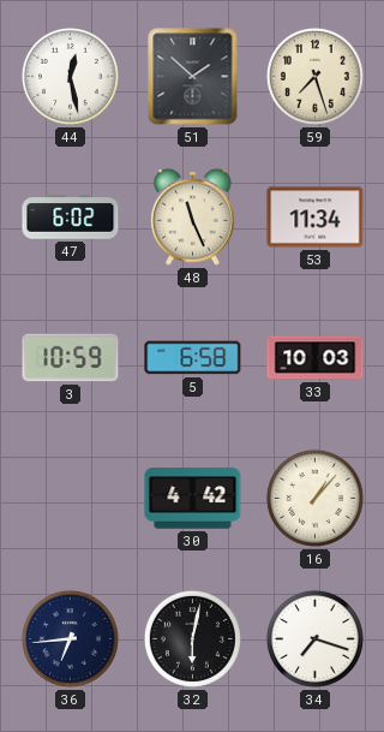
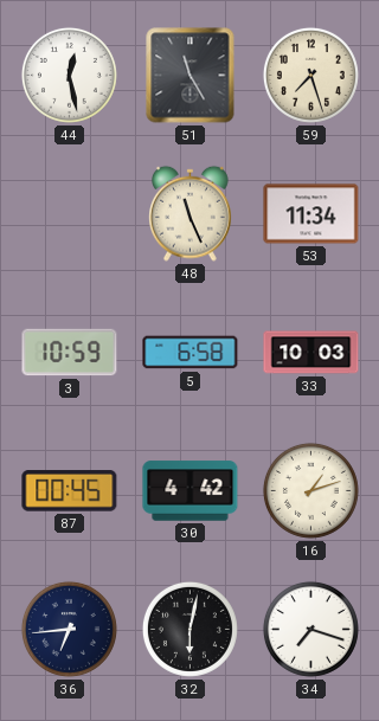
51: 1:52 -> 11:25
47: 6:02 -> none
87: none -> 00:45
16: 1:07 -> 1:12
